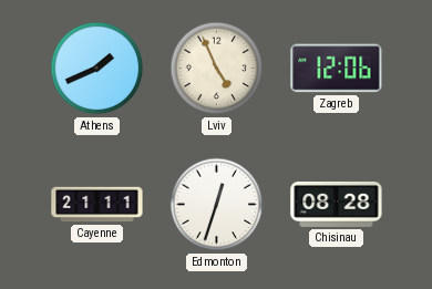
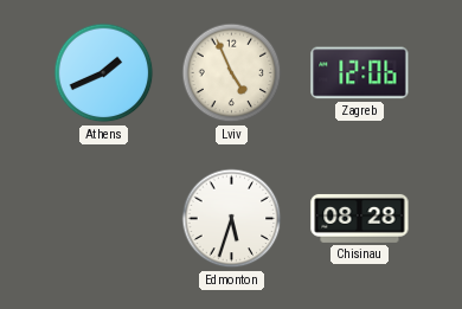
Cayenne: 21:11 -> none
Edmonton: 12:33 -> 5:33
